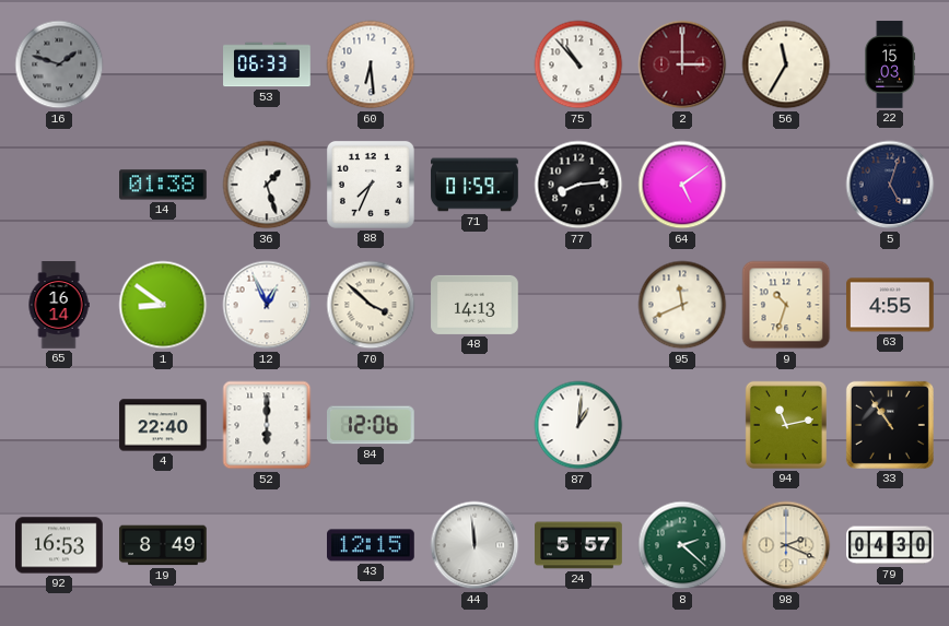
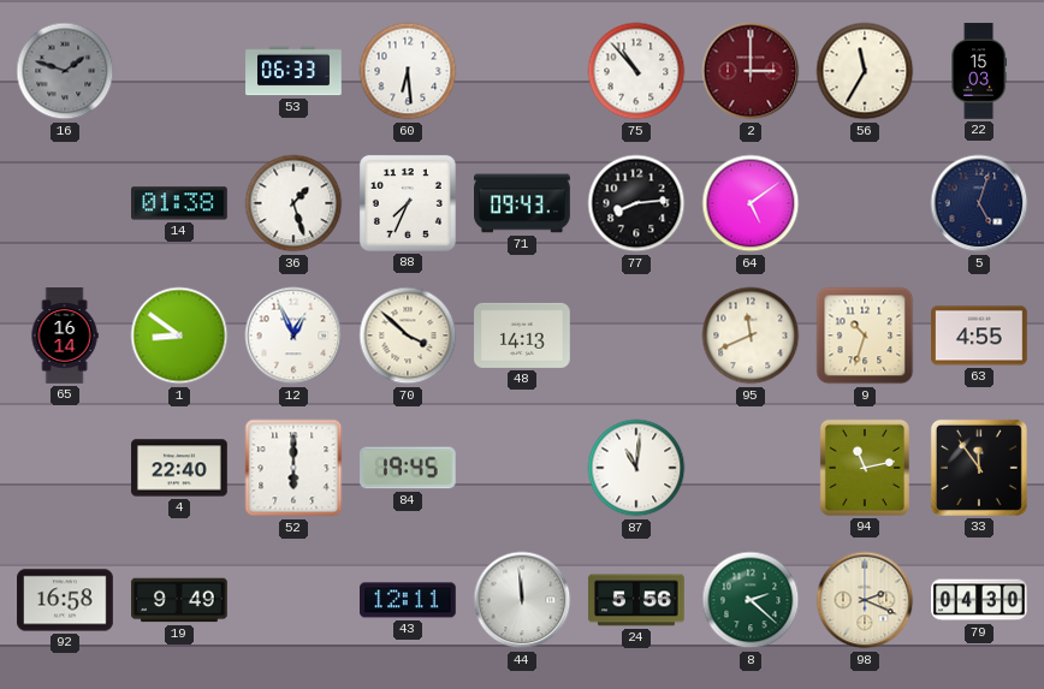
71: 01:59 -> 09:43
84: 12:06 -> 19:45
87: 1:01 -> 11:01
33: 10:54 -> 11:54
92: 16:53 -> 16:58
19: 8:49 -> 9:49
43: 12:15 -> 12:11
24: 5:57 -> 5:56
